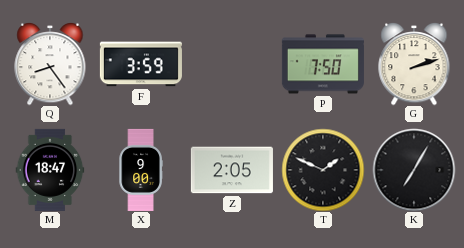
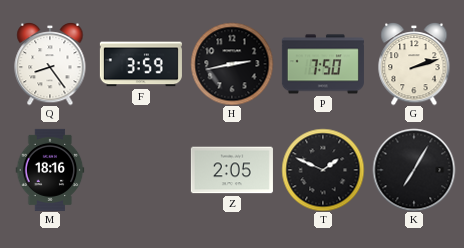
H: none -> 2:43
M: 18:47 -> 18:16
X: 9:00 -> none
